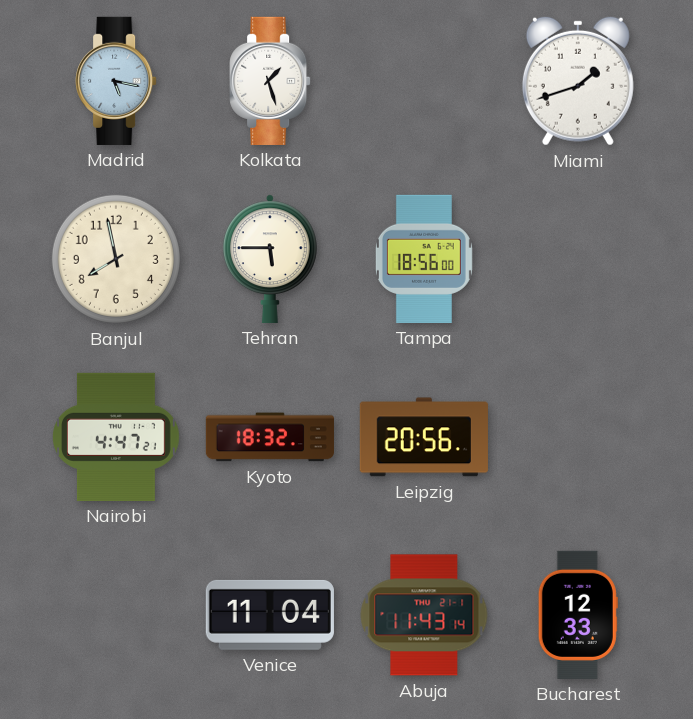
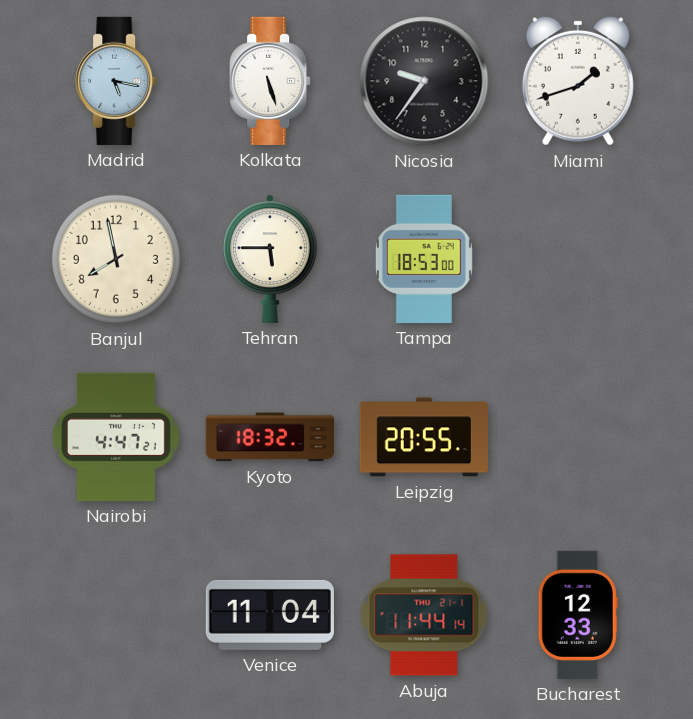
Kolkata: 1:27 -> 5:27
Nicosia: none -> 9:36
Tampa: 18:56 -> 18:53
Leipzig: 20:56 -> 20:55
Abuja: 11:43 -> 11:44
